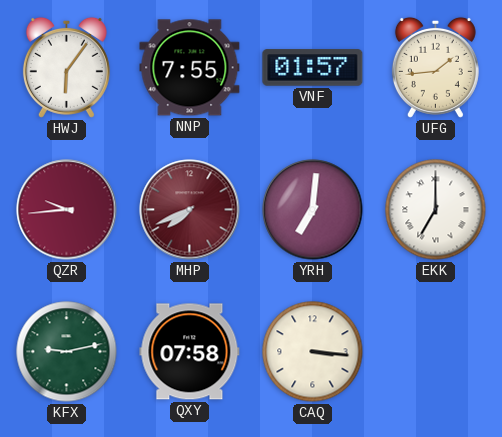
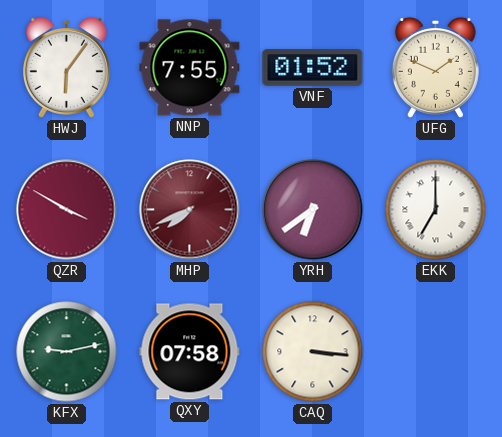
VNF: 01:57 -> 01:52
UFG: 1:44 -> 1:49
QZR: 9:44 -> 3:50
YRH: 7:01 -> 6:39
